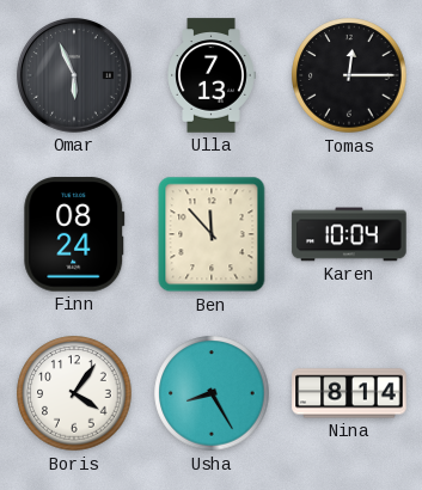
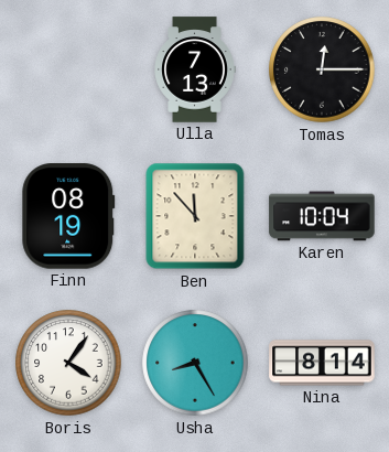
Omar: 5:56 -> none
Finn: 08:24 -> 08:19
